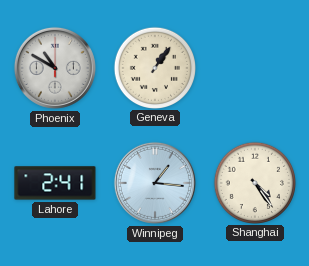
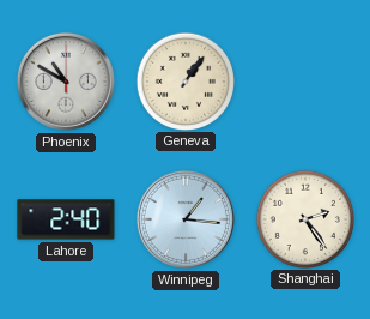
Lahore: 2:41 -> 2:40
Shanghai: 4:24 -> 2:24
